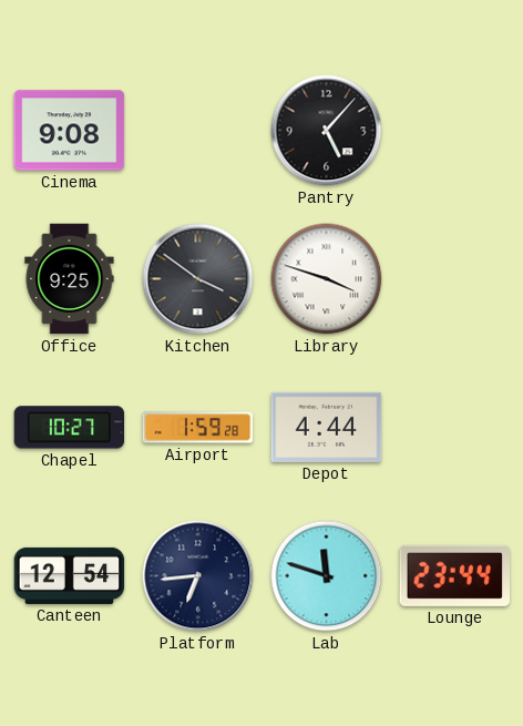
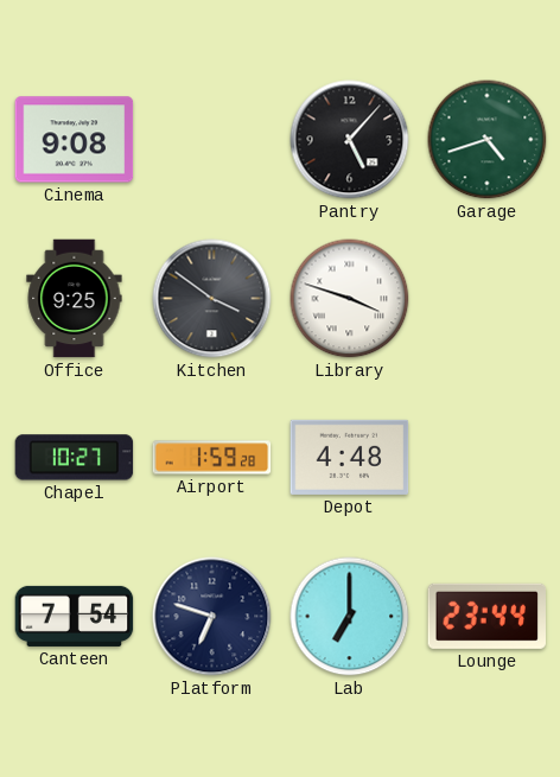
Garage: none -> 4:42
Depot: 4:44 -> 4:48
Canteen: 12:54 -> 7:54
Platform: 6:44 -> 6:48
Lab: 11:48 -> 7:00
